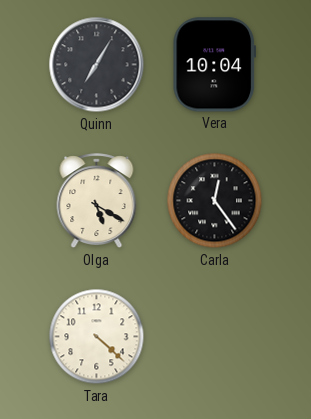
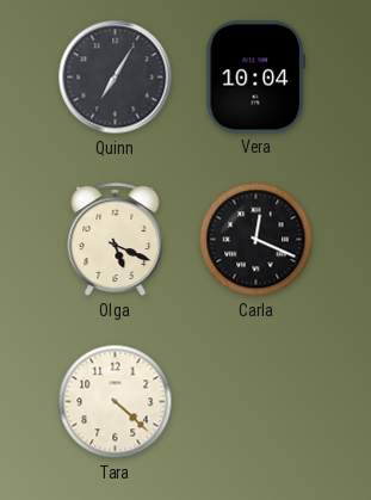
Olga: 5:20 -> 5:19
Carla: 12:24 -> 12:19
